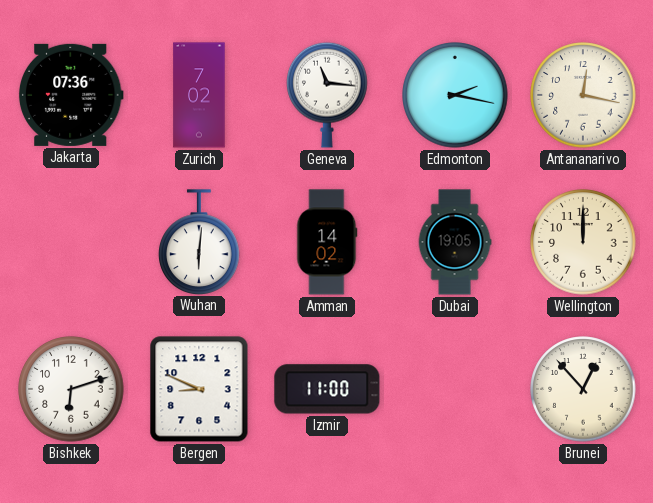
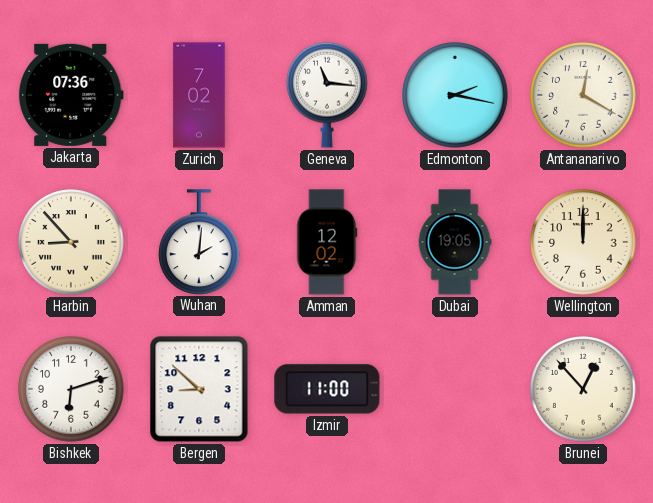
Antananarivo: 12:17 -> 12:20
Harbin: none -> 8:53
Wuhan: 6:01 -> 2:01
Amman: 14:02 -> 12:02
Bergen: 8:49 -> 8:52
